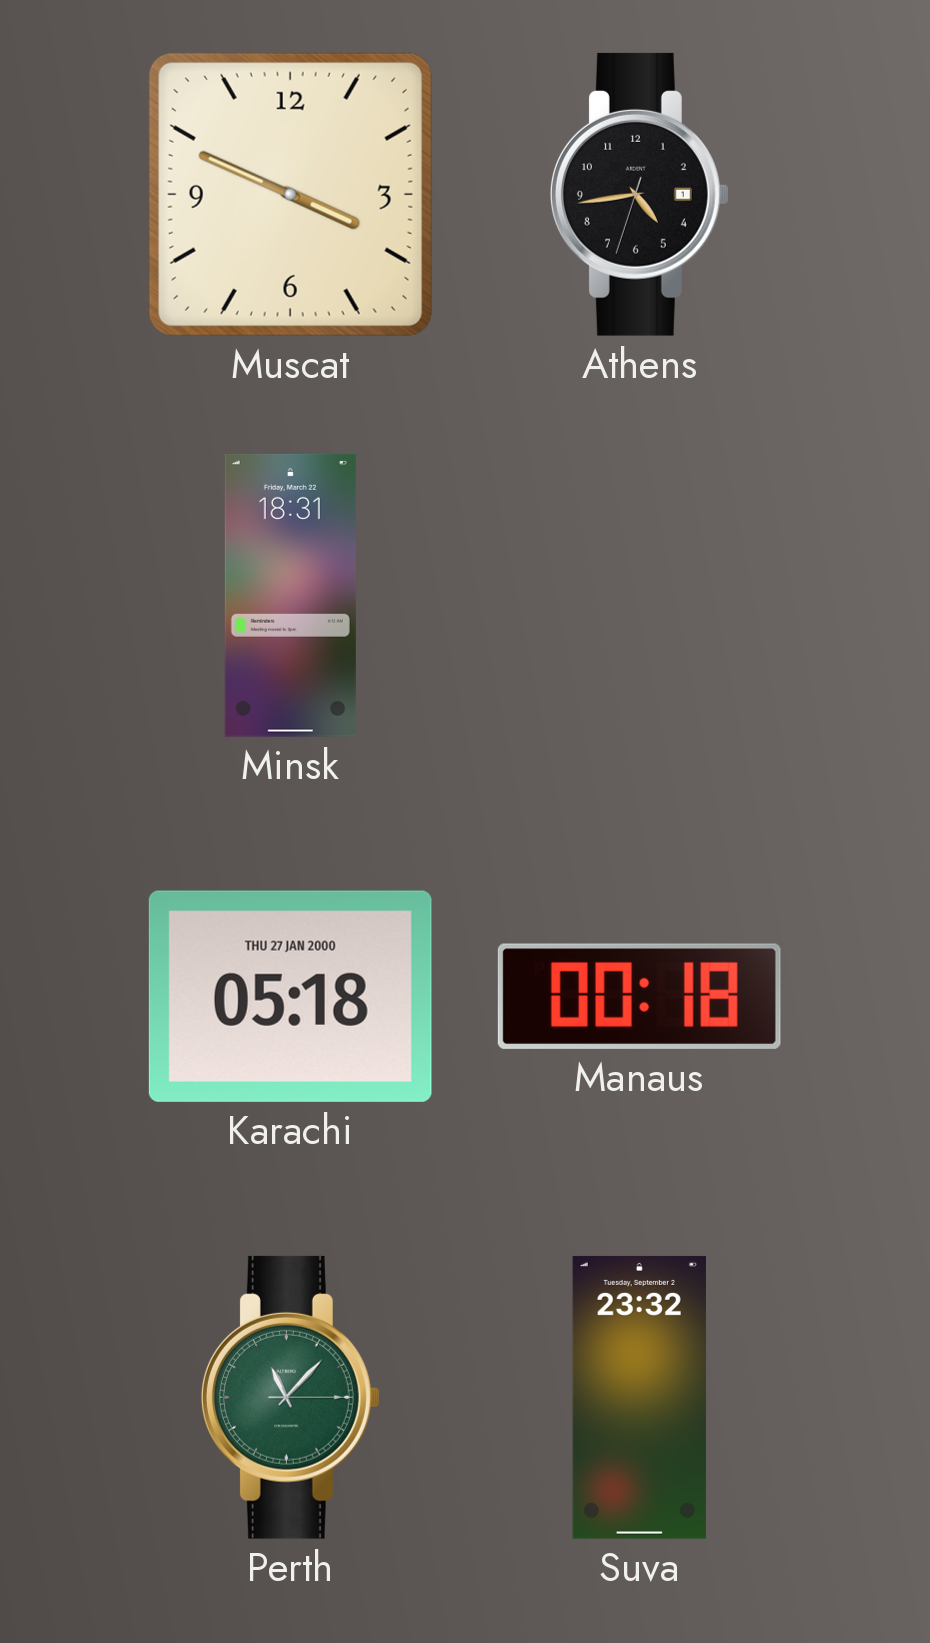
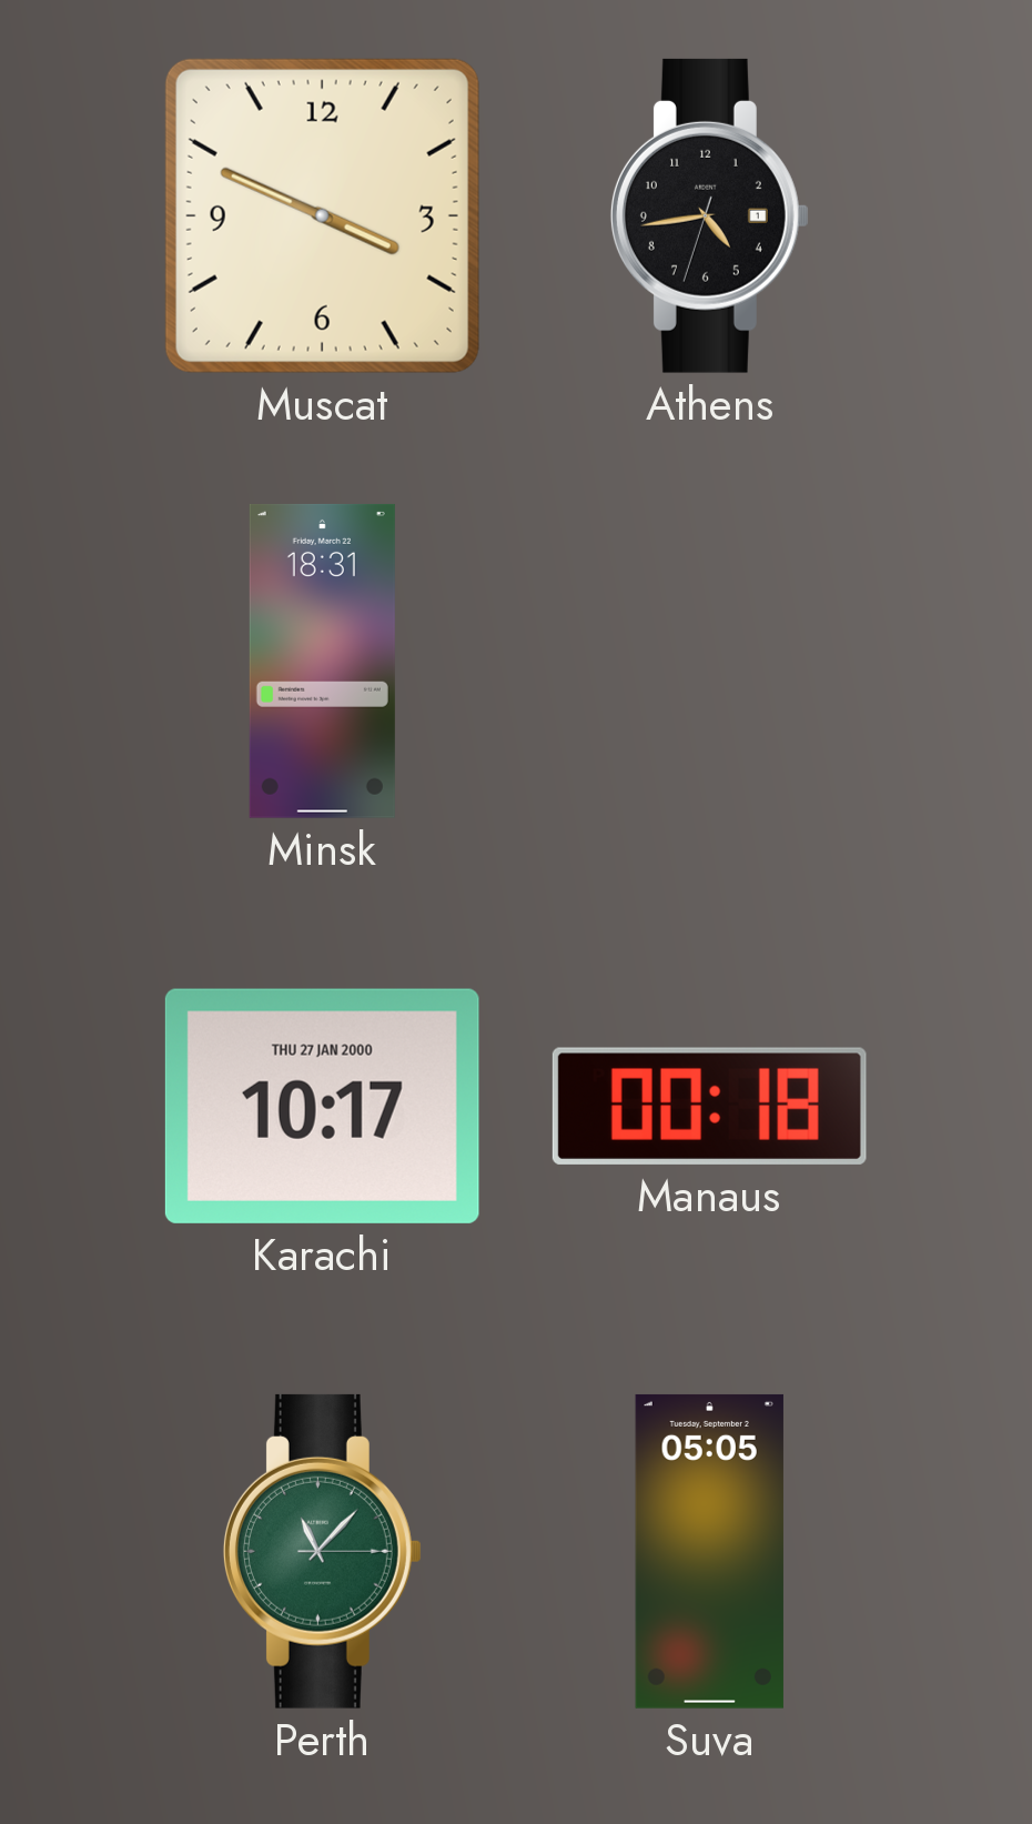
Karachi: 05:18 -> 10:17
Suva: 23:32 -> 05:05
